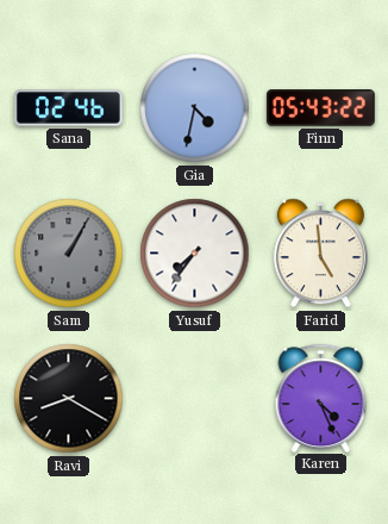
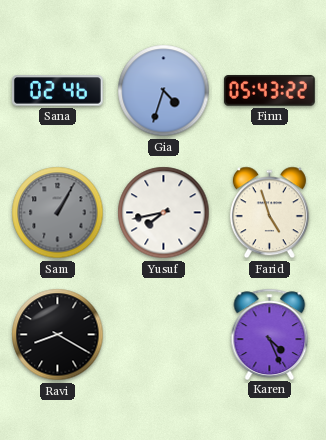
Gia: 4:32 -> 4:33
Yusuf: 7:36 -> 7:43
Farid: 4:59 -> 4:57
